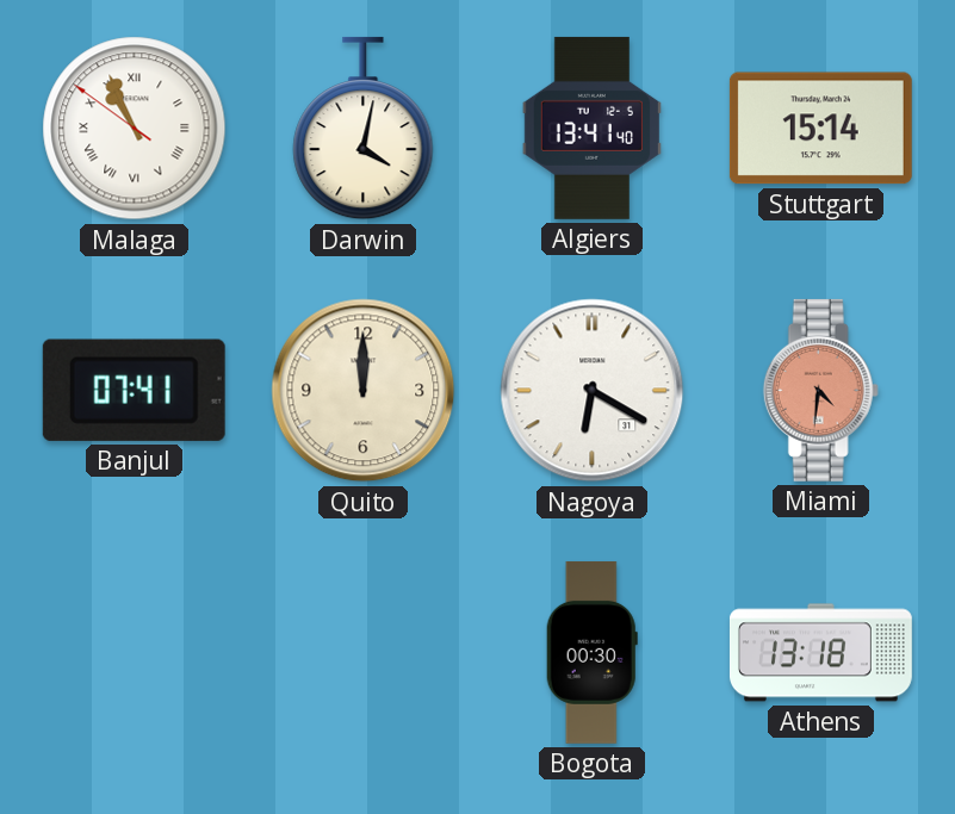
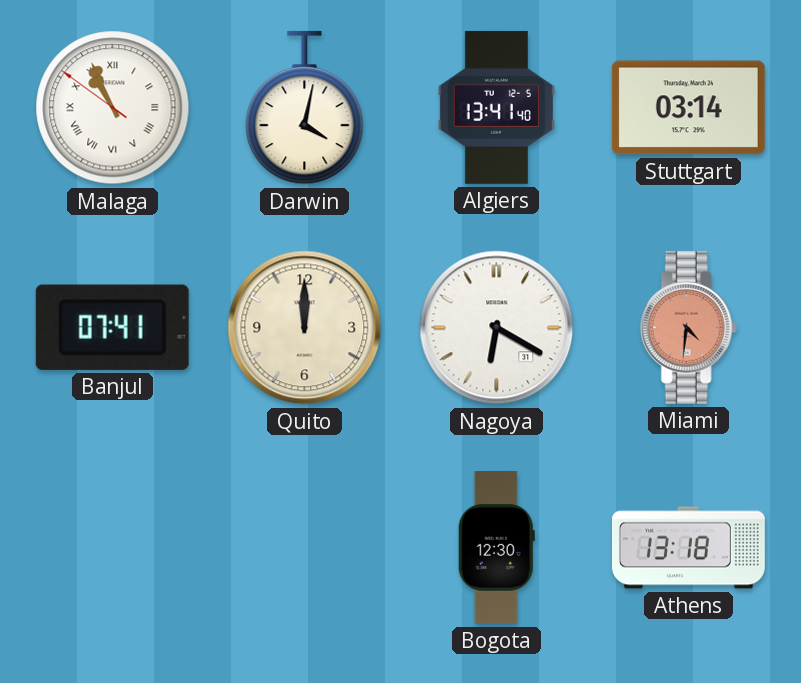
Stuttgart: 15:14 -> 03:14
Bogota: 00:30 -> 12:30
